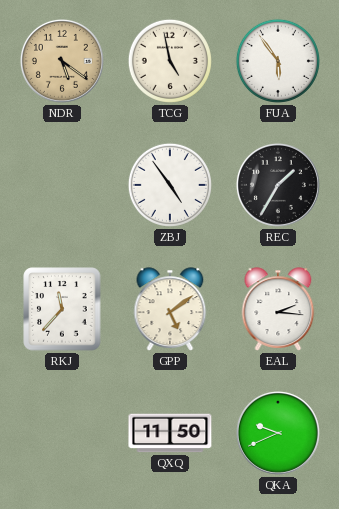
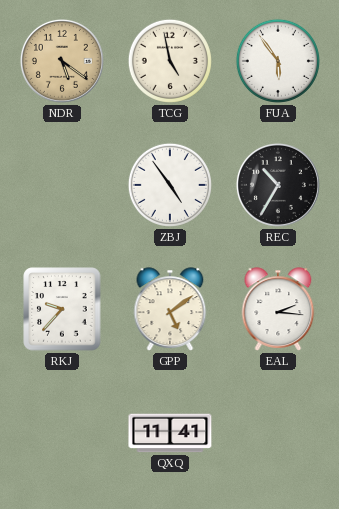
REC: 1:35 -> 10:35
RKJ: 11:37 -> 9:37
QXQ: 11:50 -> 11:41
QKA: 9:41 -> none
